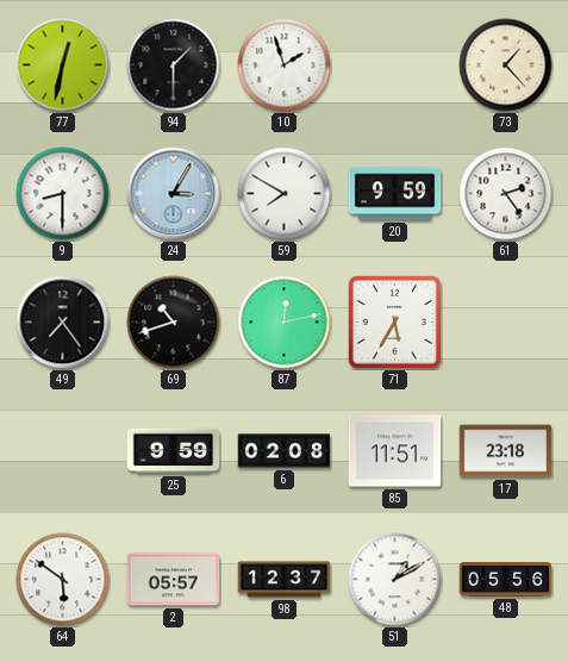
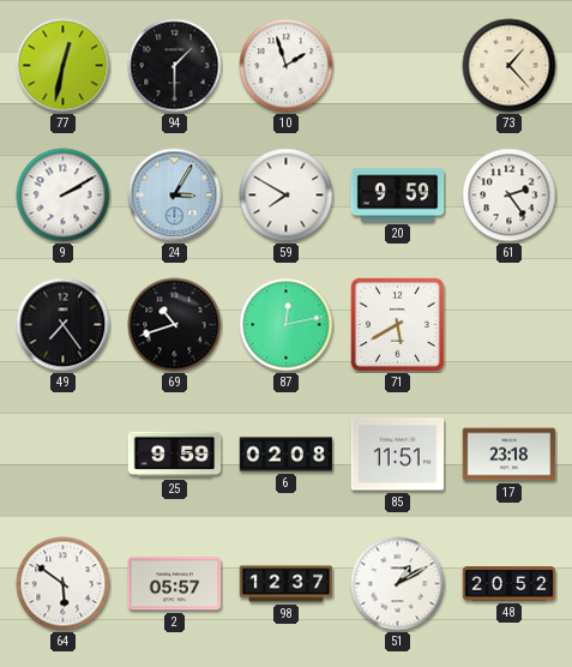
9: 8:30 -> 2:10
71: 5:35 -> 5:40
48: 05:56 -> 20:52
